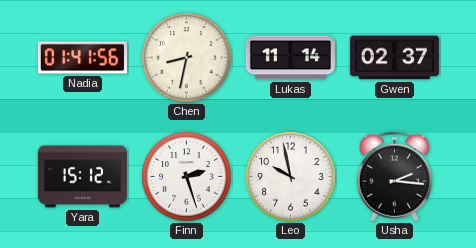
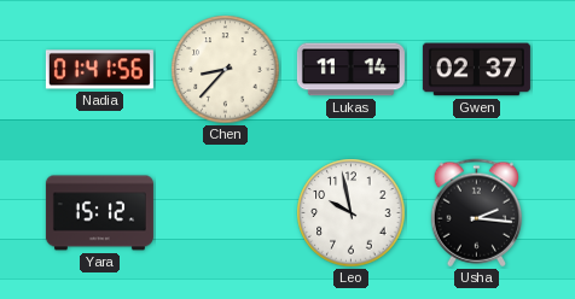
Chen: 8:32 -> 8:37
Finn: 2:27 -> none
